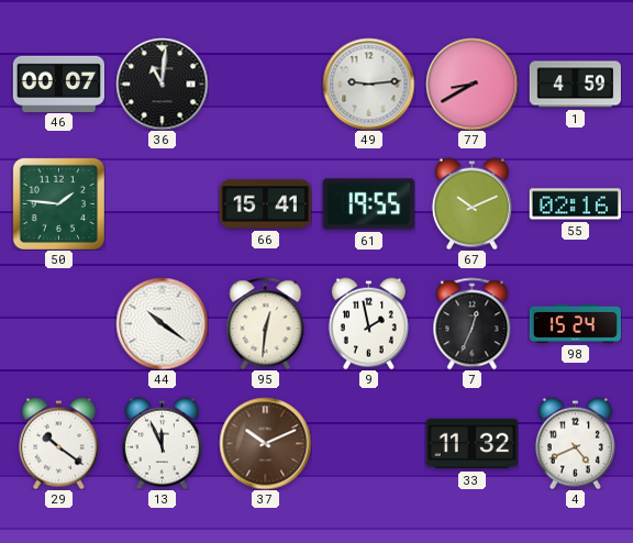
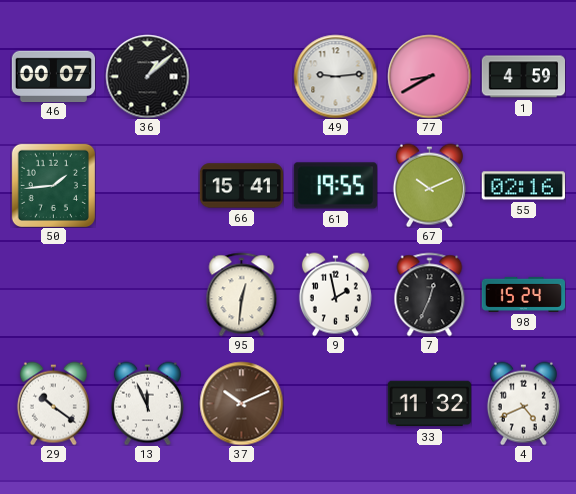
36: 11:01 -> 1:08
50: 1:46 -> 1:44
44: 10:21 -> none
